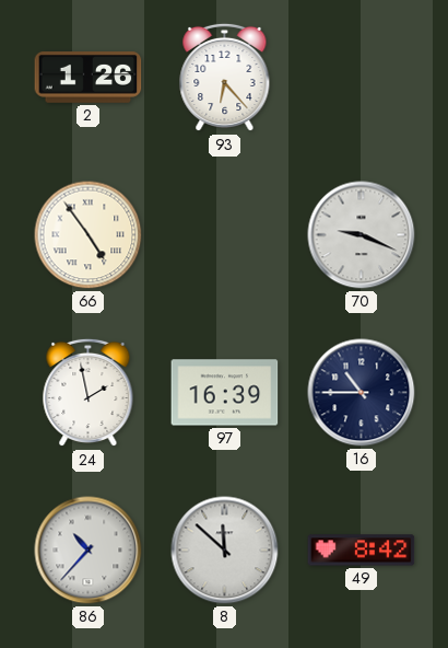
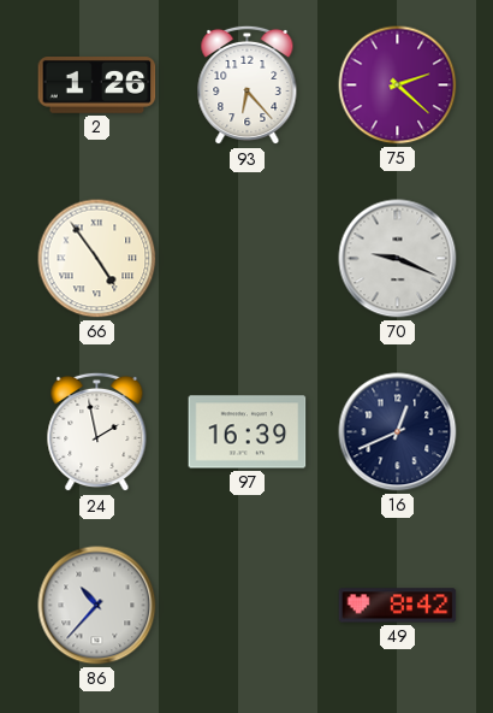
75: none -> 2:22
16: 10:45 -> 12:41
8: 11:52 -> none
